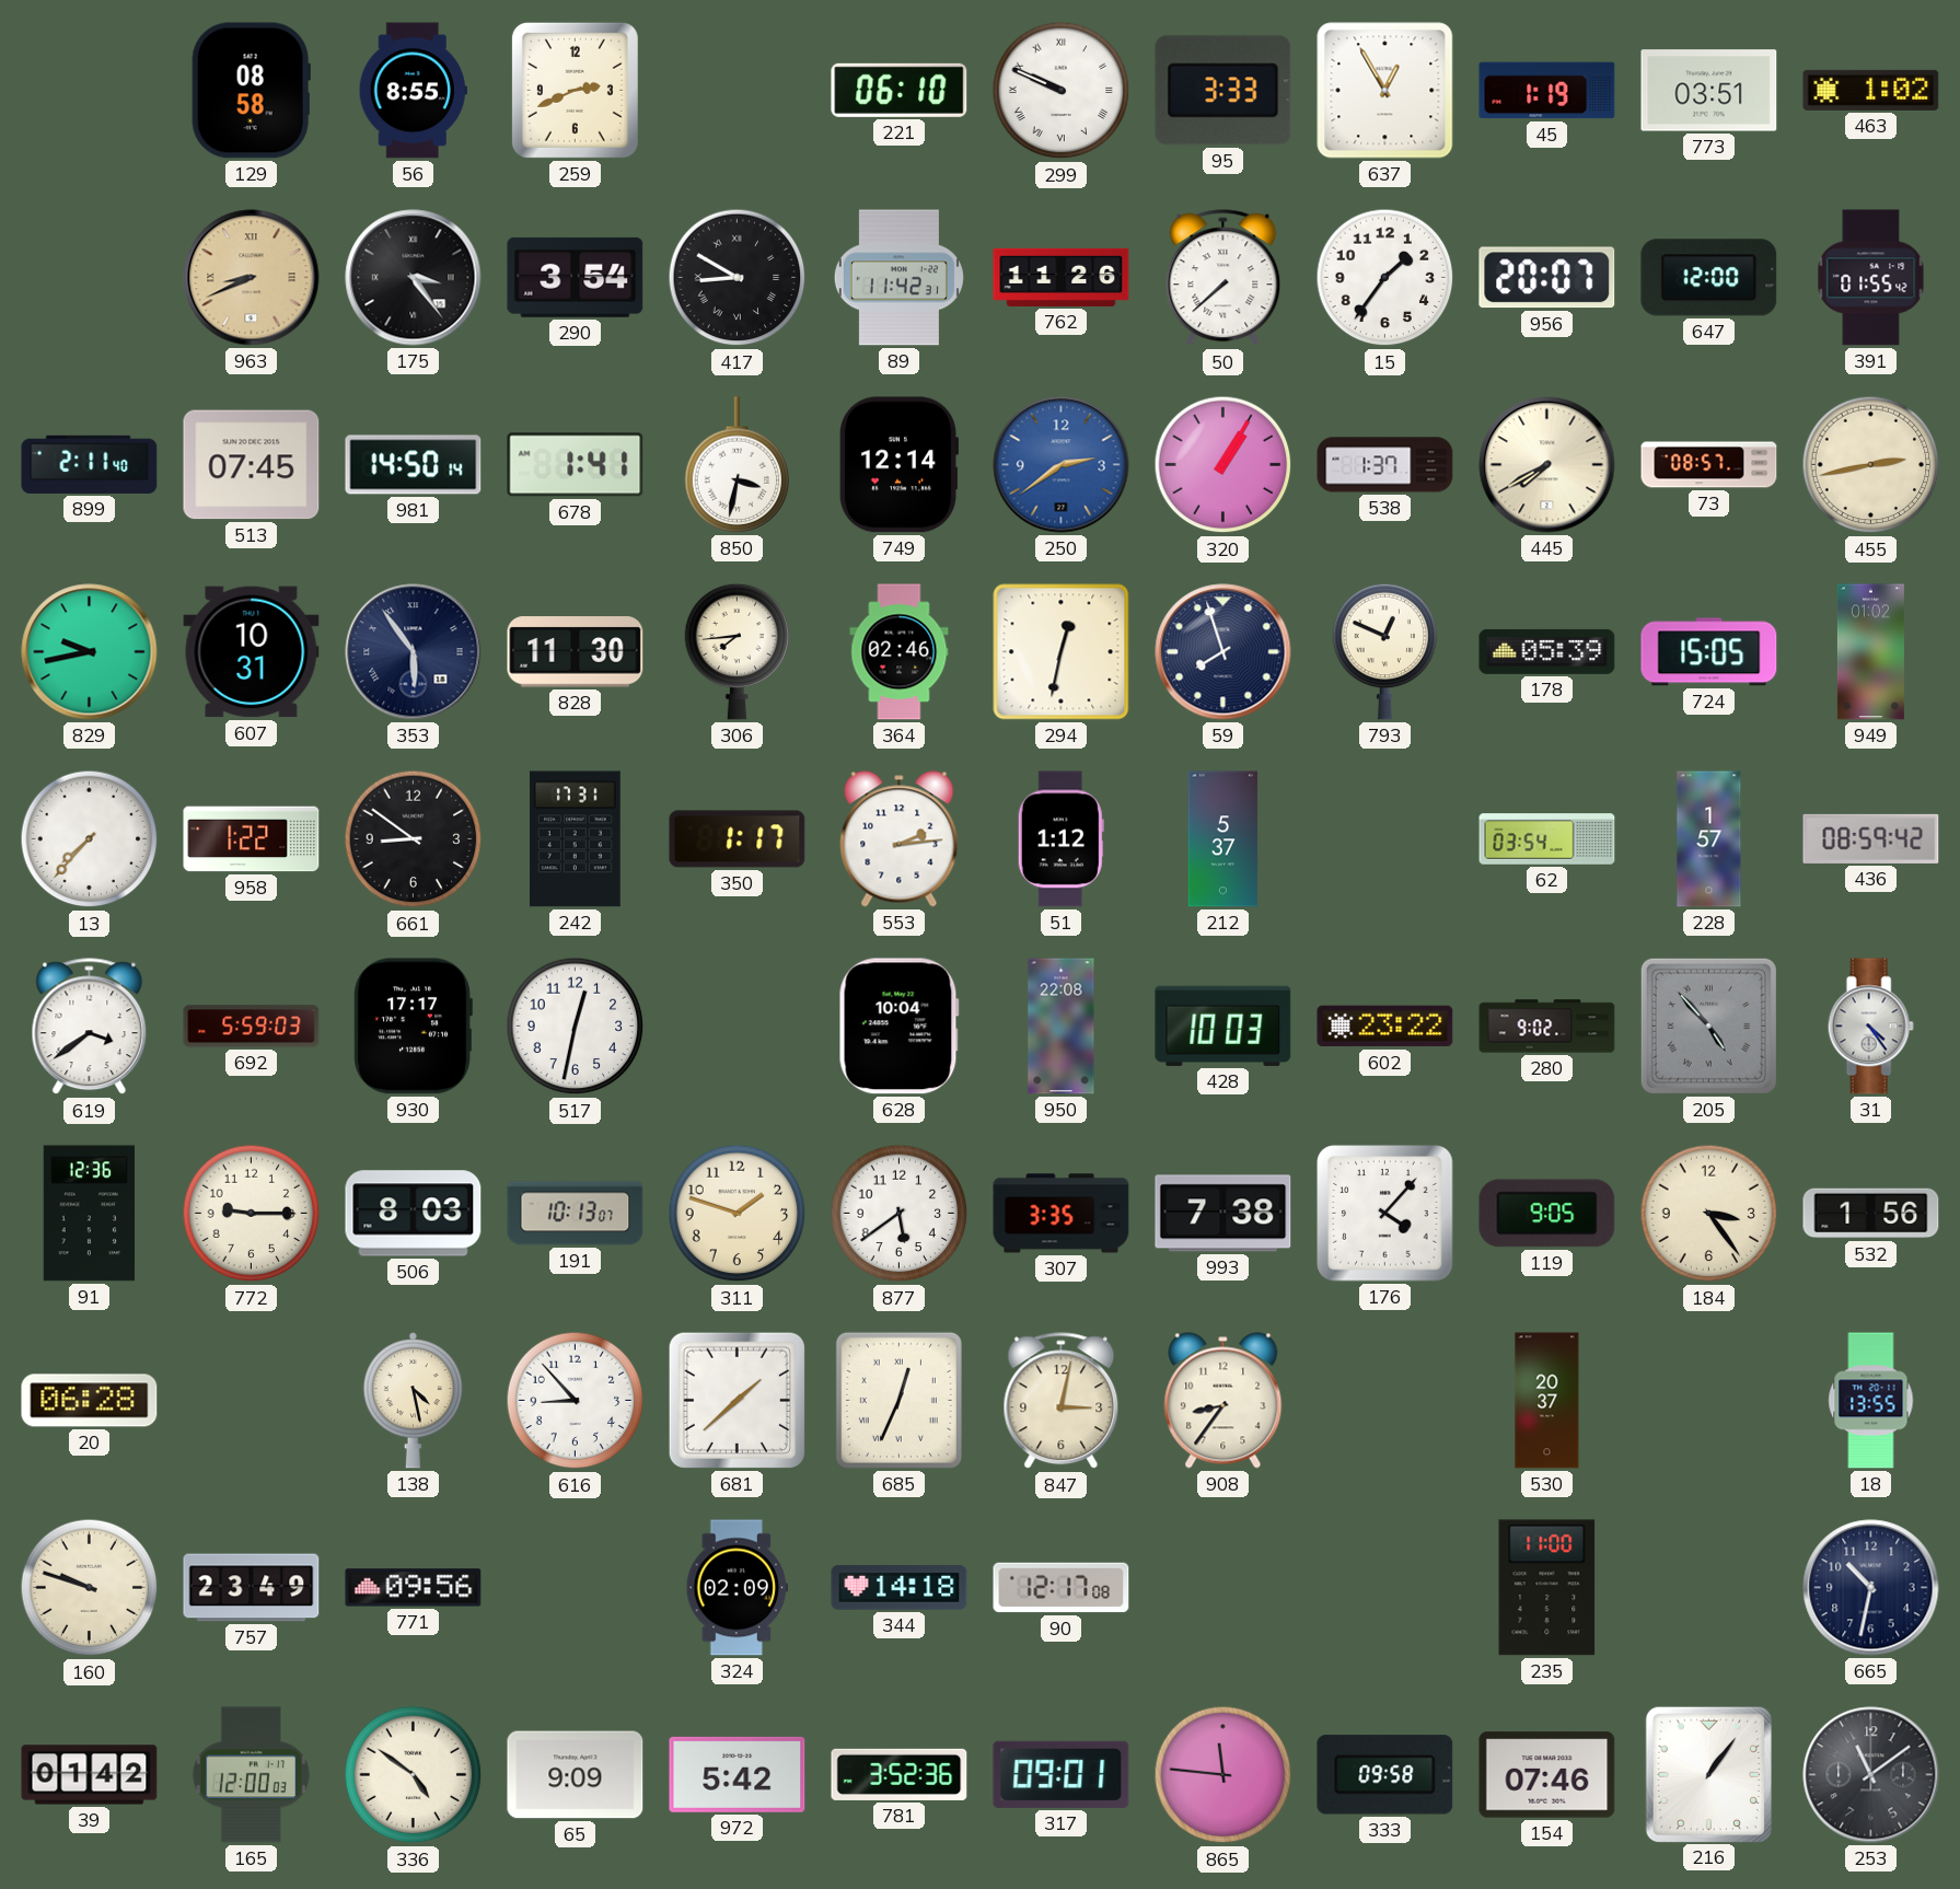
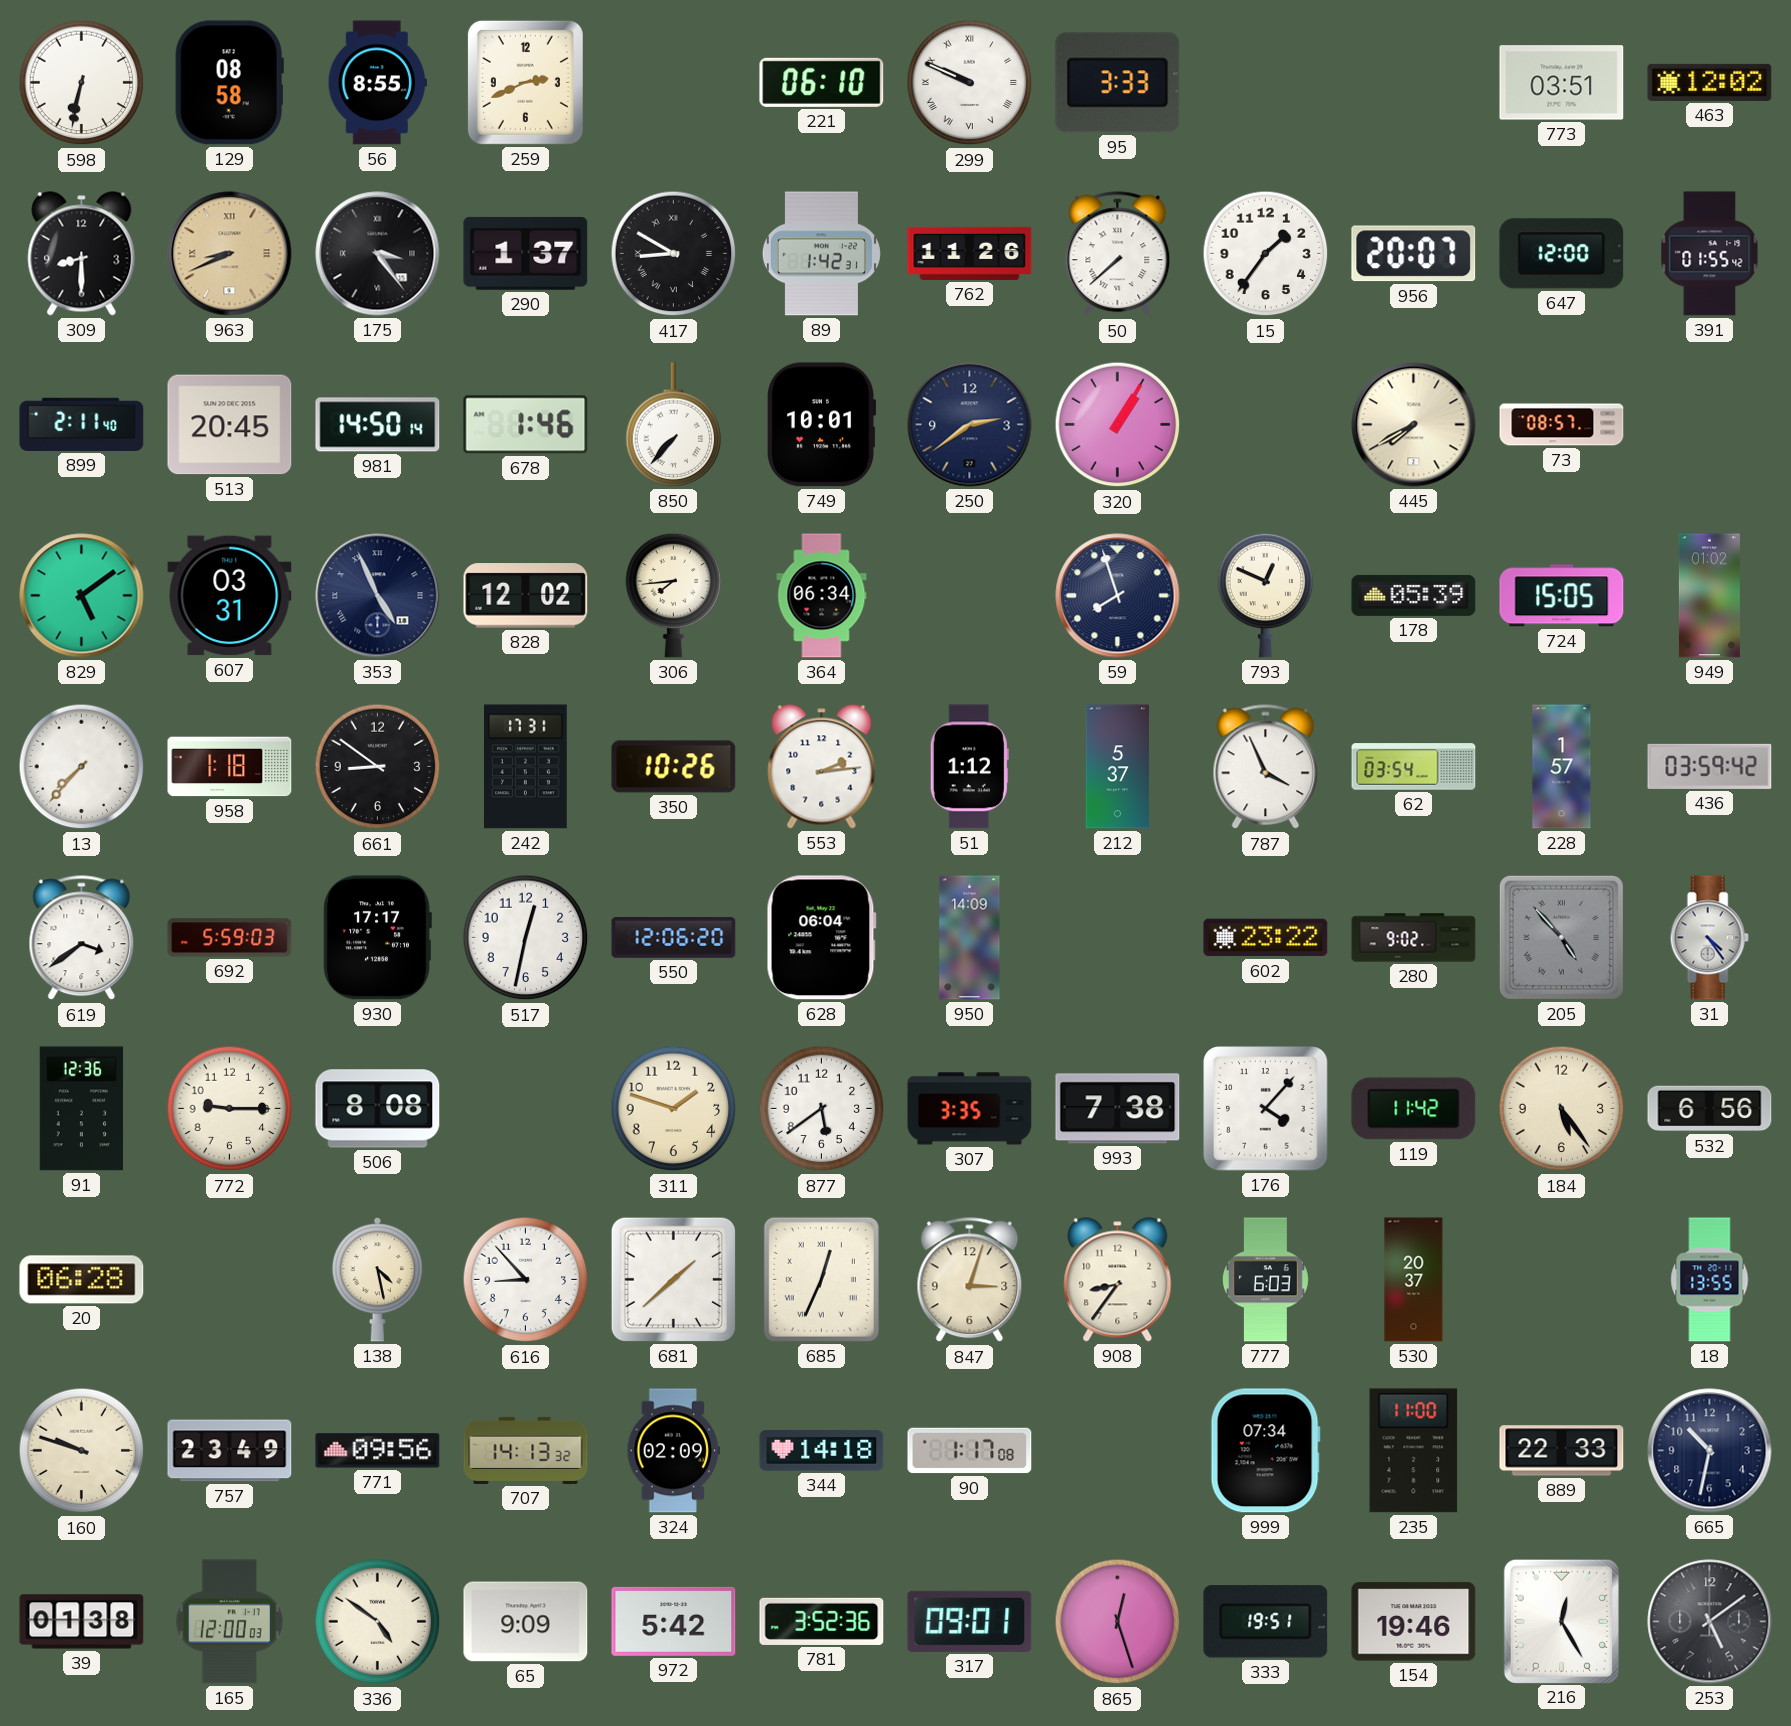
598: none -> 6:32
637: 12:55 -> none
45: 1:19 -> none
463: 1:02 -> 12:02
309: none -> 8:30
290: 3:54 -> 1:37
89: 11:42 -> 1:42
513: 07:45 -> 20:45
678: 1:41 -> 1:46
850: 3:32 -> 7:37
749: 12:14 -> 10:01
250 dial: blue -> navy
538: 1:37 -> none
455: 2:43 -> none
829: 9:43 -> 5:09
607: 10:31 -> 03:31
353: 5:54 -> 4:56
828: 11:30 -> 12:02
364: 02:46 -> 06:34
294: 12:32 -> none
958: 1:22 -> 1:18
350: 1:17 -> 10:26
787: none -> 3:56
436: 08:59 -> 03:59
550: none -> 12:06
628: 10:04 -> 06:04
950: 22:08 -> 14:09
428: 10:03 -> none
506: 8:03 -> 8:08
191: 10:13 -> none
119: 9:05 -> 11:42
184: 3:24 -> 5:24
532: 1:56 -> 6:56
847: 3:02 -> 3:03
777: none -> 6:03
707: none -> 14:13
90: 12:17 -> 1:17
999: none -> 07:34
889: none -> 22:33
39: 01:42 -> 01:38
865: 11:46 -> 12:27
333: 09:58 -> 19:51
154: 07:46 -> 19:46
216: 1:06 -> 12:25
253: 11:09 -> 5:09
